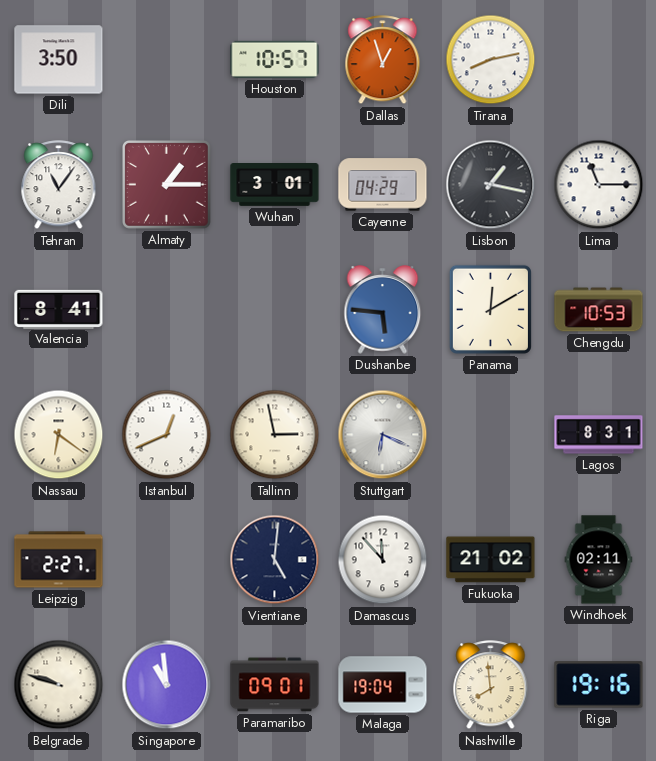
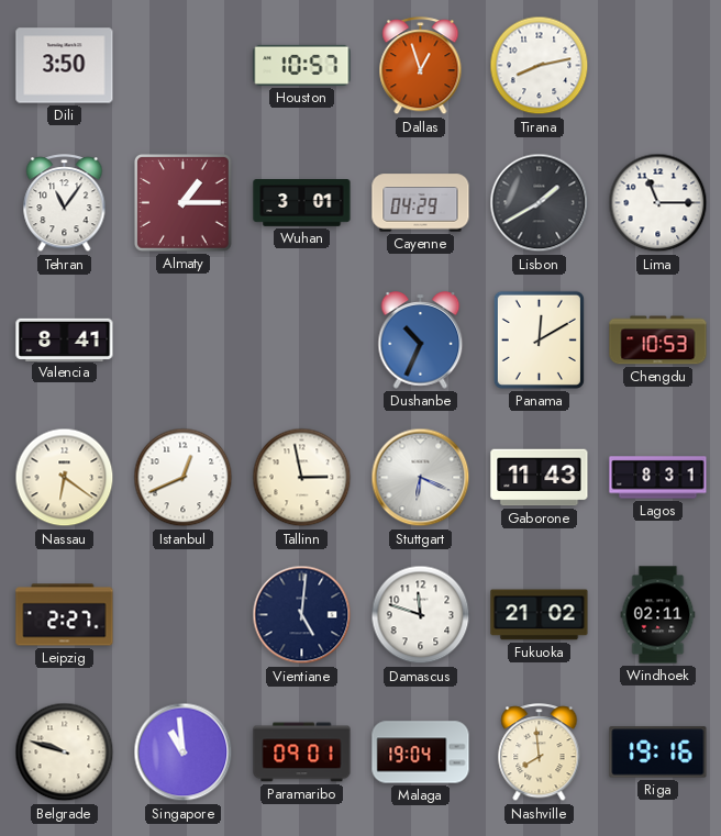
Lisbon: 1:17 -> 1:40
Dushanbe: 5:46 -> 10:34
Gaborone: none -> 11:43
Damascus: 11:53 -> 11:48
